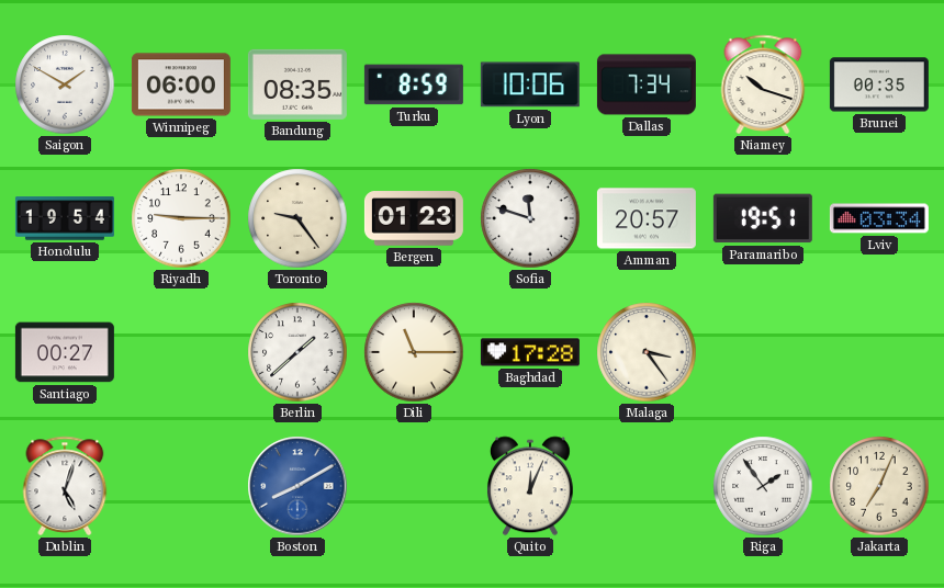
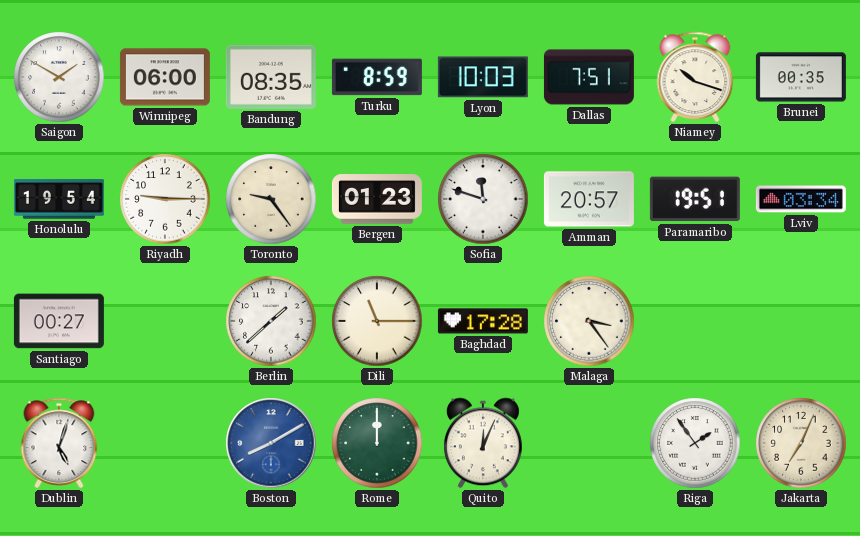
Lyon: 10:06 -> 10:03
Dallas: 7:34 -> 7:51
Rome: none -> 12:00
